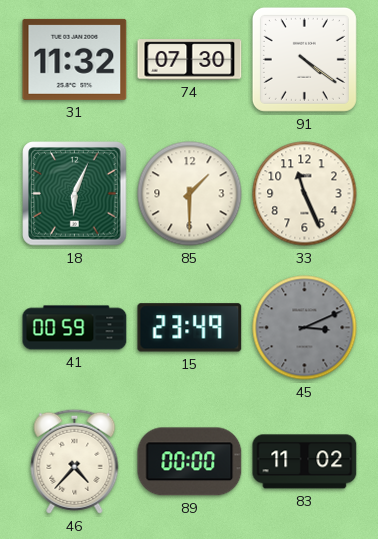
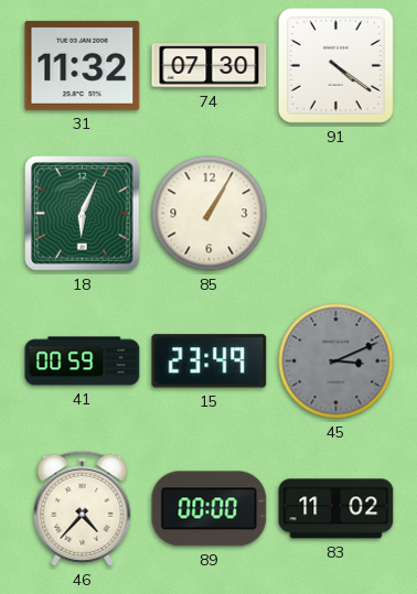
85: 1:30 -> 1:05
33: 11:26 -> none
